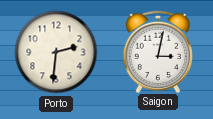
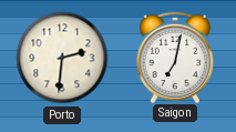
Saigon: 3:02 -> 7:02
